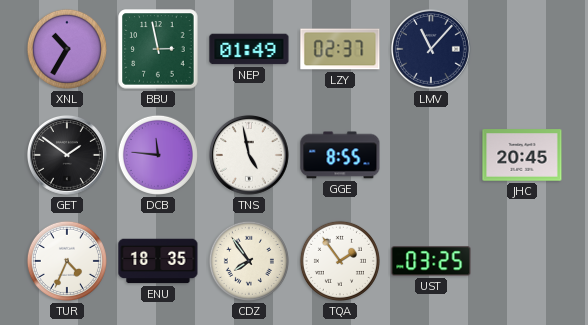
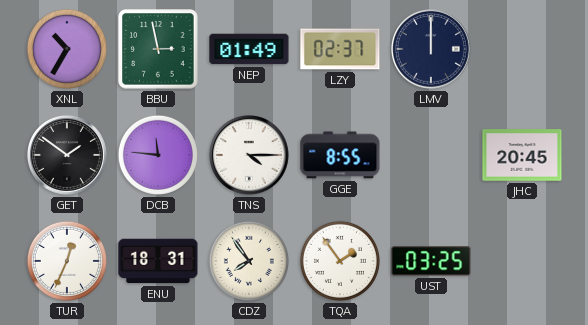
LMV: 11:07 -> 12:00
TNS: 4:58 -> 4:15
TUR: 4:34 -> 12:34
ENU: 18:35 -> 18:31
